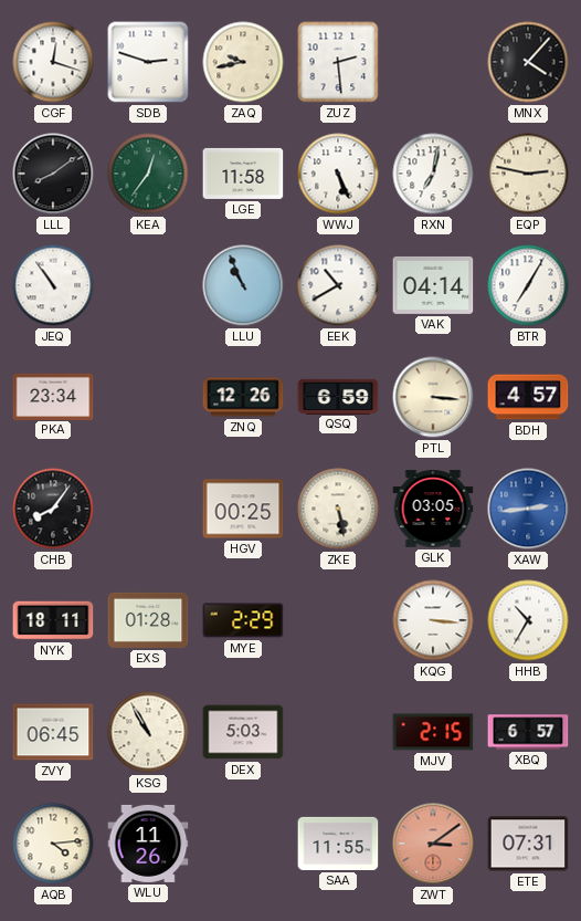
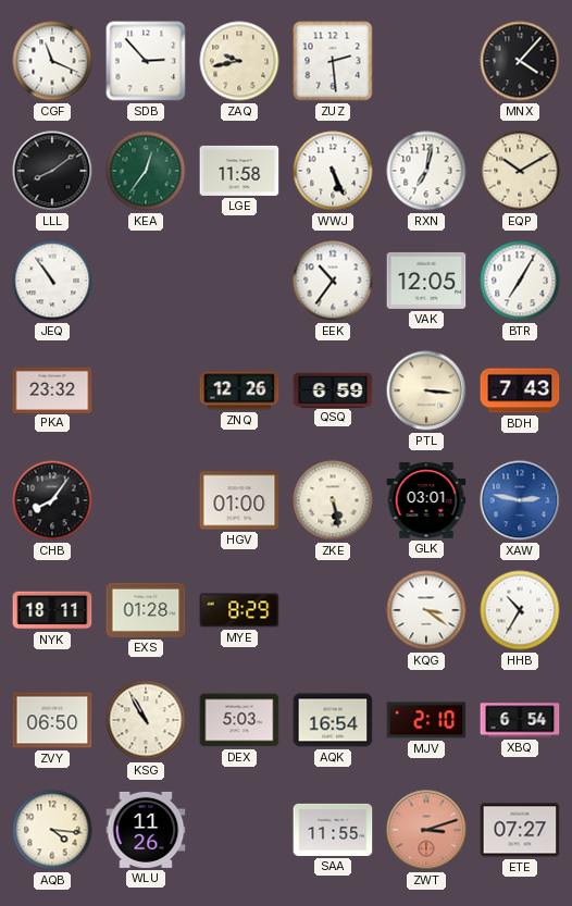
CGF: 12:18 -> 11:19
SDB: 2:48 -> 2:53
EQP: 2:47 -> 10:10
LLU: 10:56 -> none
EEK: 10:40 -> 10:36
VAK: 04:14 -> 12:05
PKA: 23:34 -> 23:32
BDH: 4:57 -> 7:43
HGV: 00:25 -> 01:00
GLK: 03:05 -> 03:01
XAW: 2:44 -> 2:47
MYE: 2:29 -> 8:29
KQG: 3:16 -> 3:21
ZVY: 06:45 -> 06:50
AQK: none -> 16:54
MJV: 2:15 -> 2:10
XBQ: 6:57 -> 6:54
AQB: 4:14 -> 4:16
ZWT: 3:09 -> 3:12
ETE: 07:31 -> 07:27
